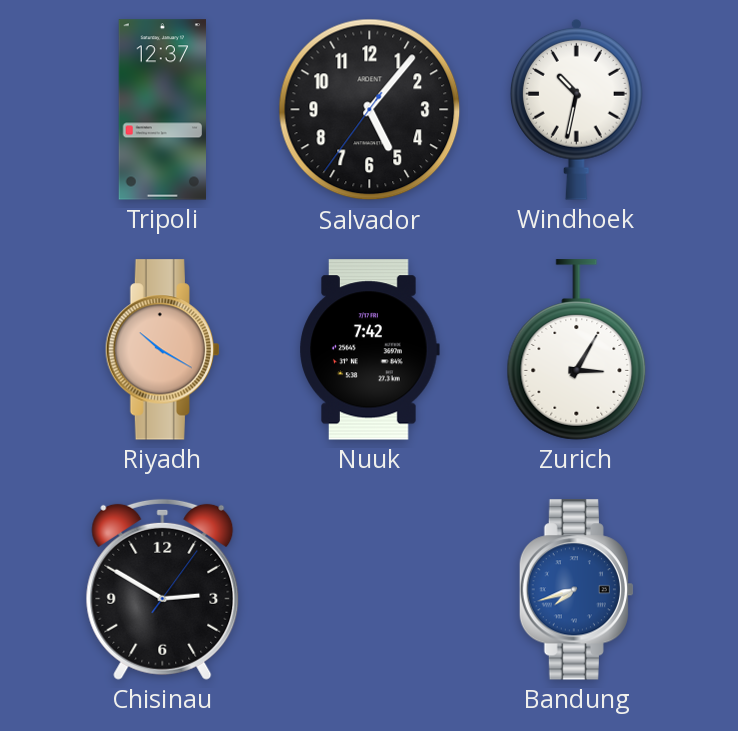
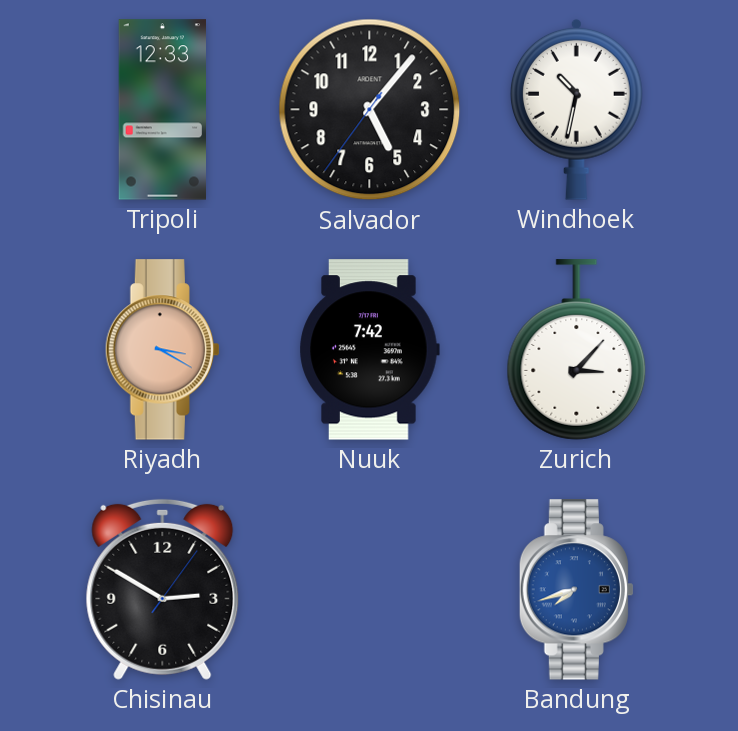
Tripoli: 12:37 -> 12:33
Riyadh: 10:20 -> 3:20
Zurich: 3:05 -> 3:07
